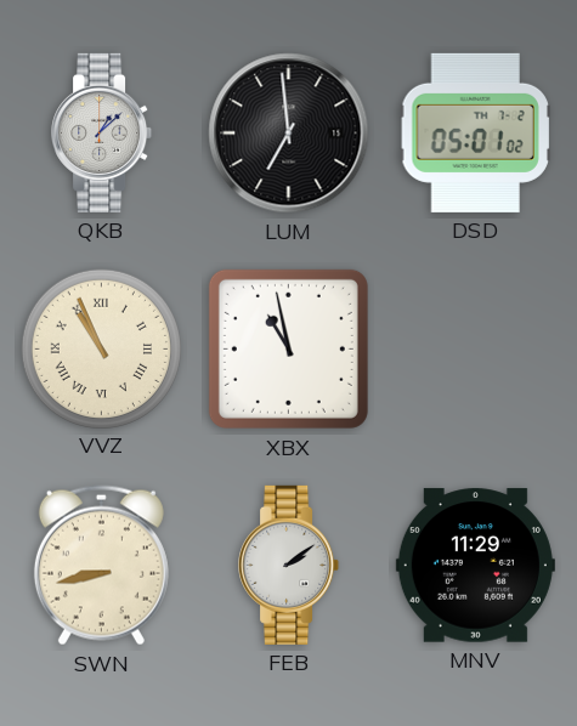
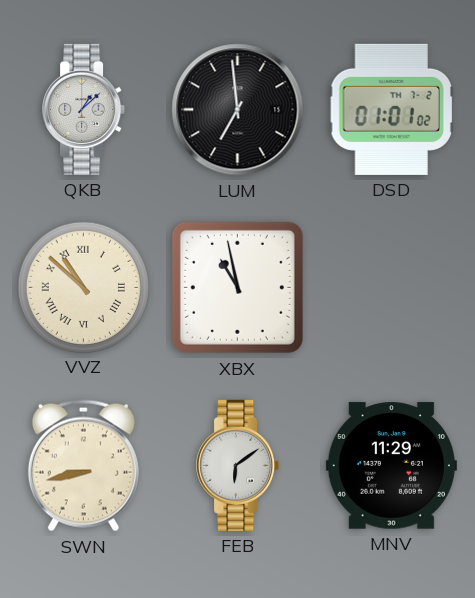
DSD: 05:01 -> 01:01
VVZ: 10:56 -> 10:52
FEB: 2:09 -> 6:09
